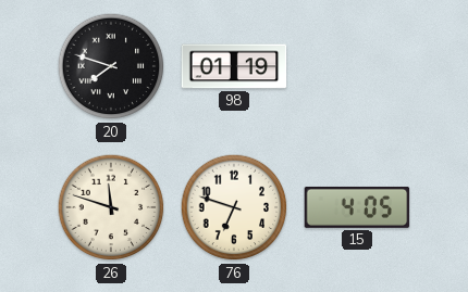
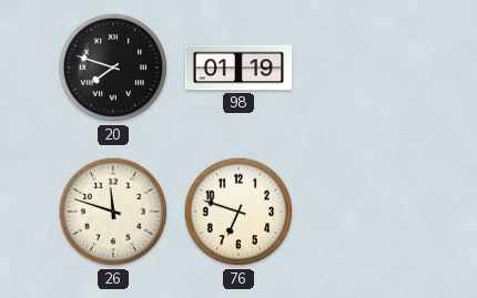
15: 4:05 -> none
